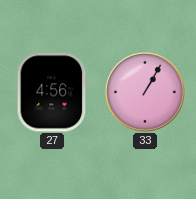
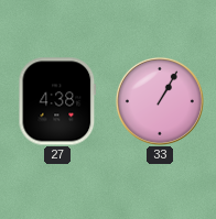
27: 4:56 -> 4:38
